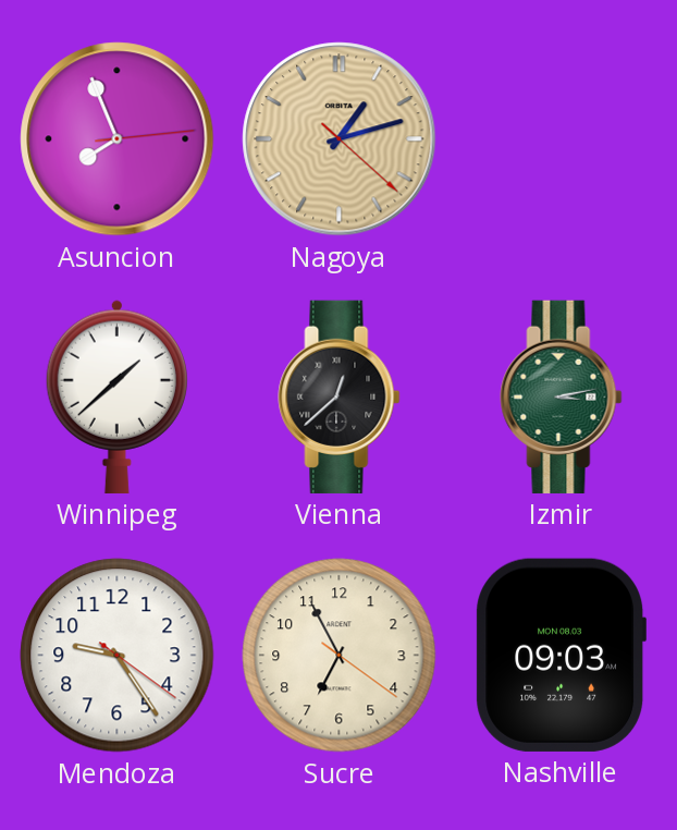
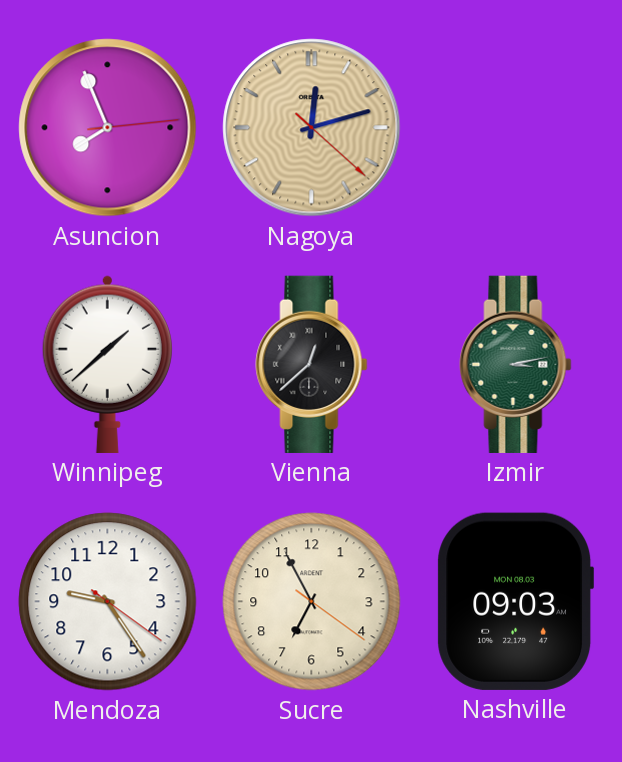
Nagoya: 1:12 -> 12:12
